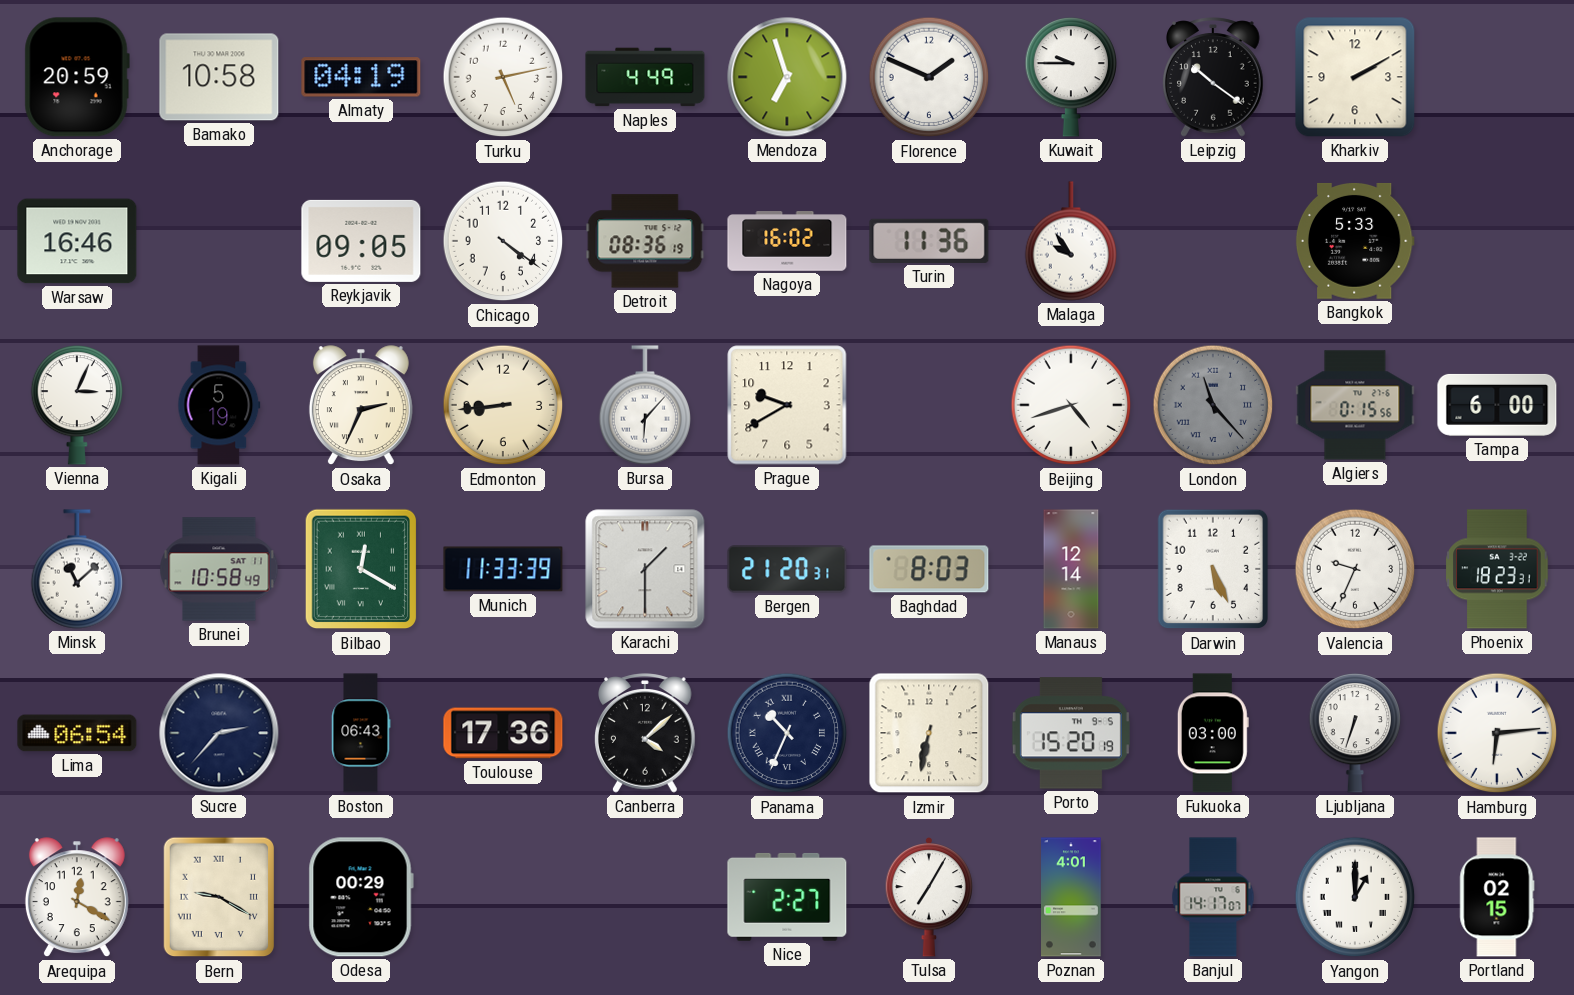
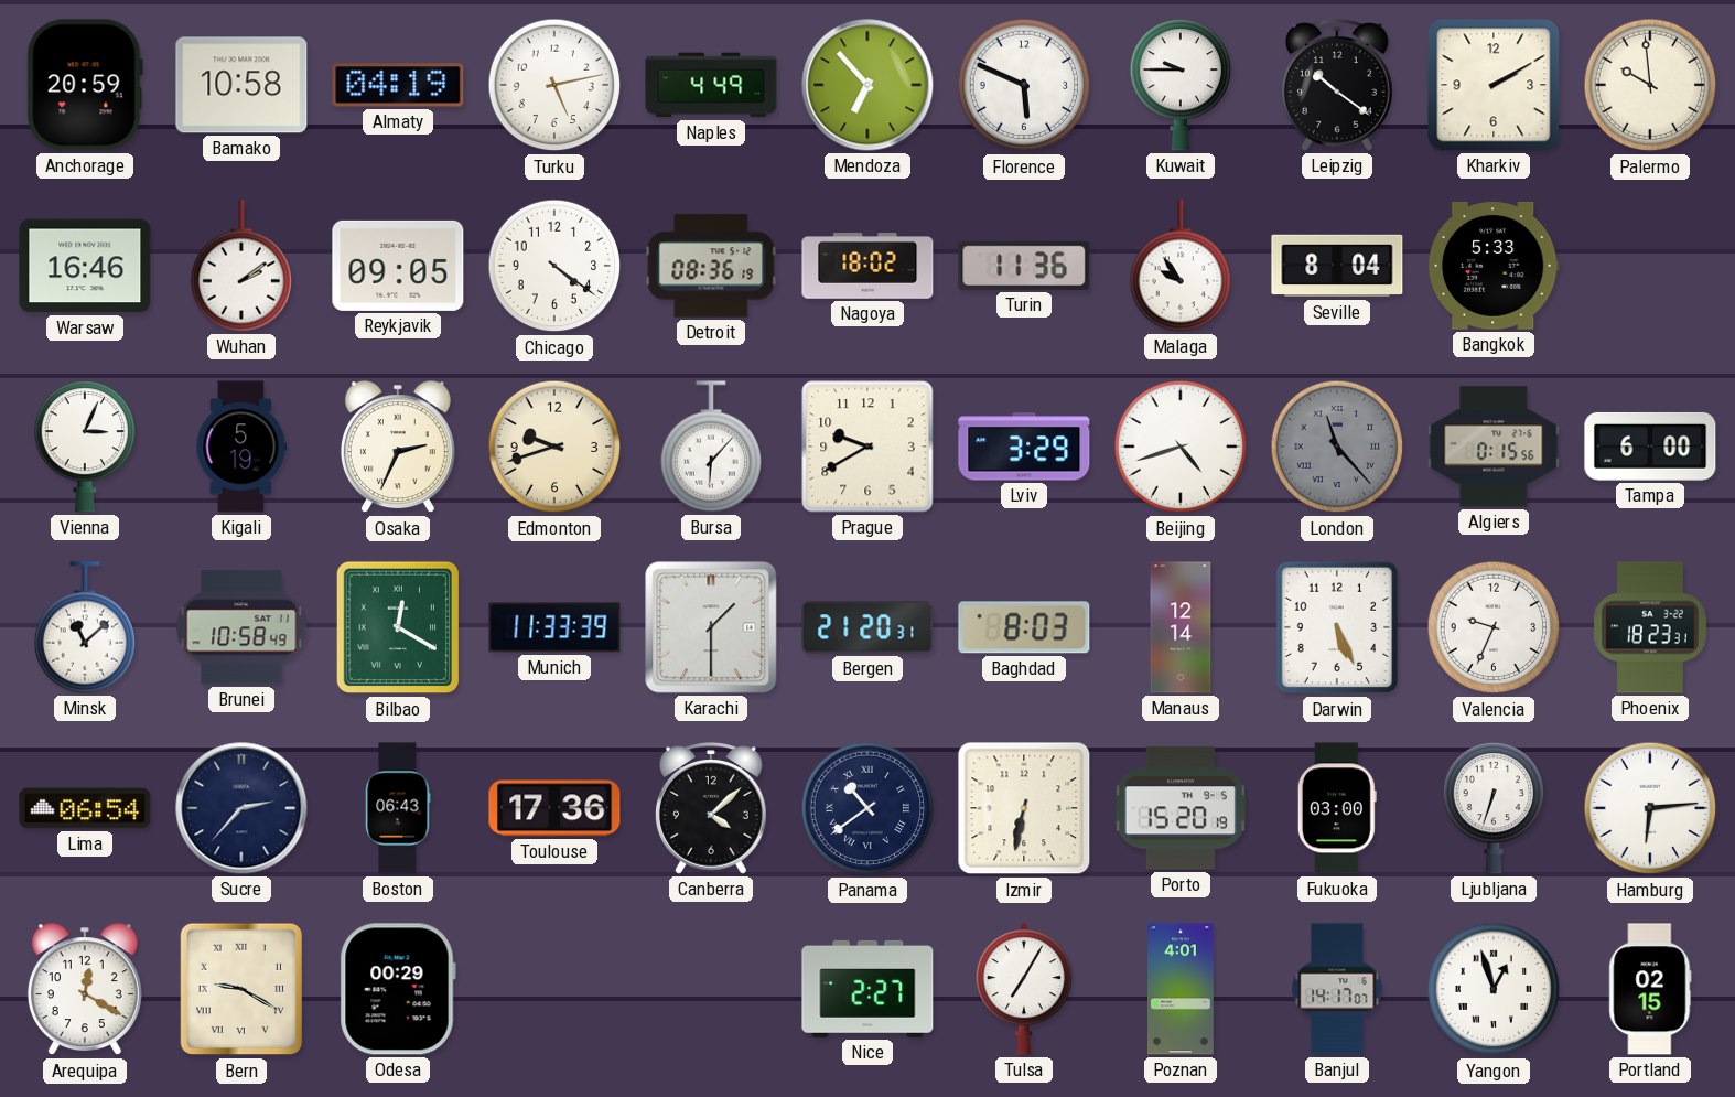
Mendoza: 6:57 -> 6:53
Florence: 1:49 -> 5:49
Palermo: none -> 9:59
Wuhan: none -> 2:09
Nagoya: 16:02 -> 18:02
Seville: none -> 8:04
Edmonton: 8:44 -> 9:42
Lviv: none -> 3:29
Panama: 10:34 -> 10:39
Yangon: 1:00 -> 12:57
